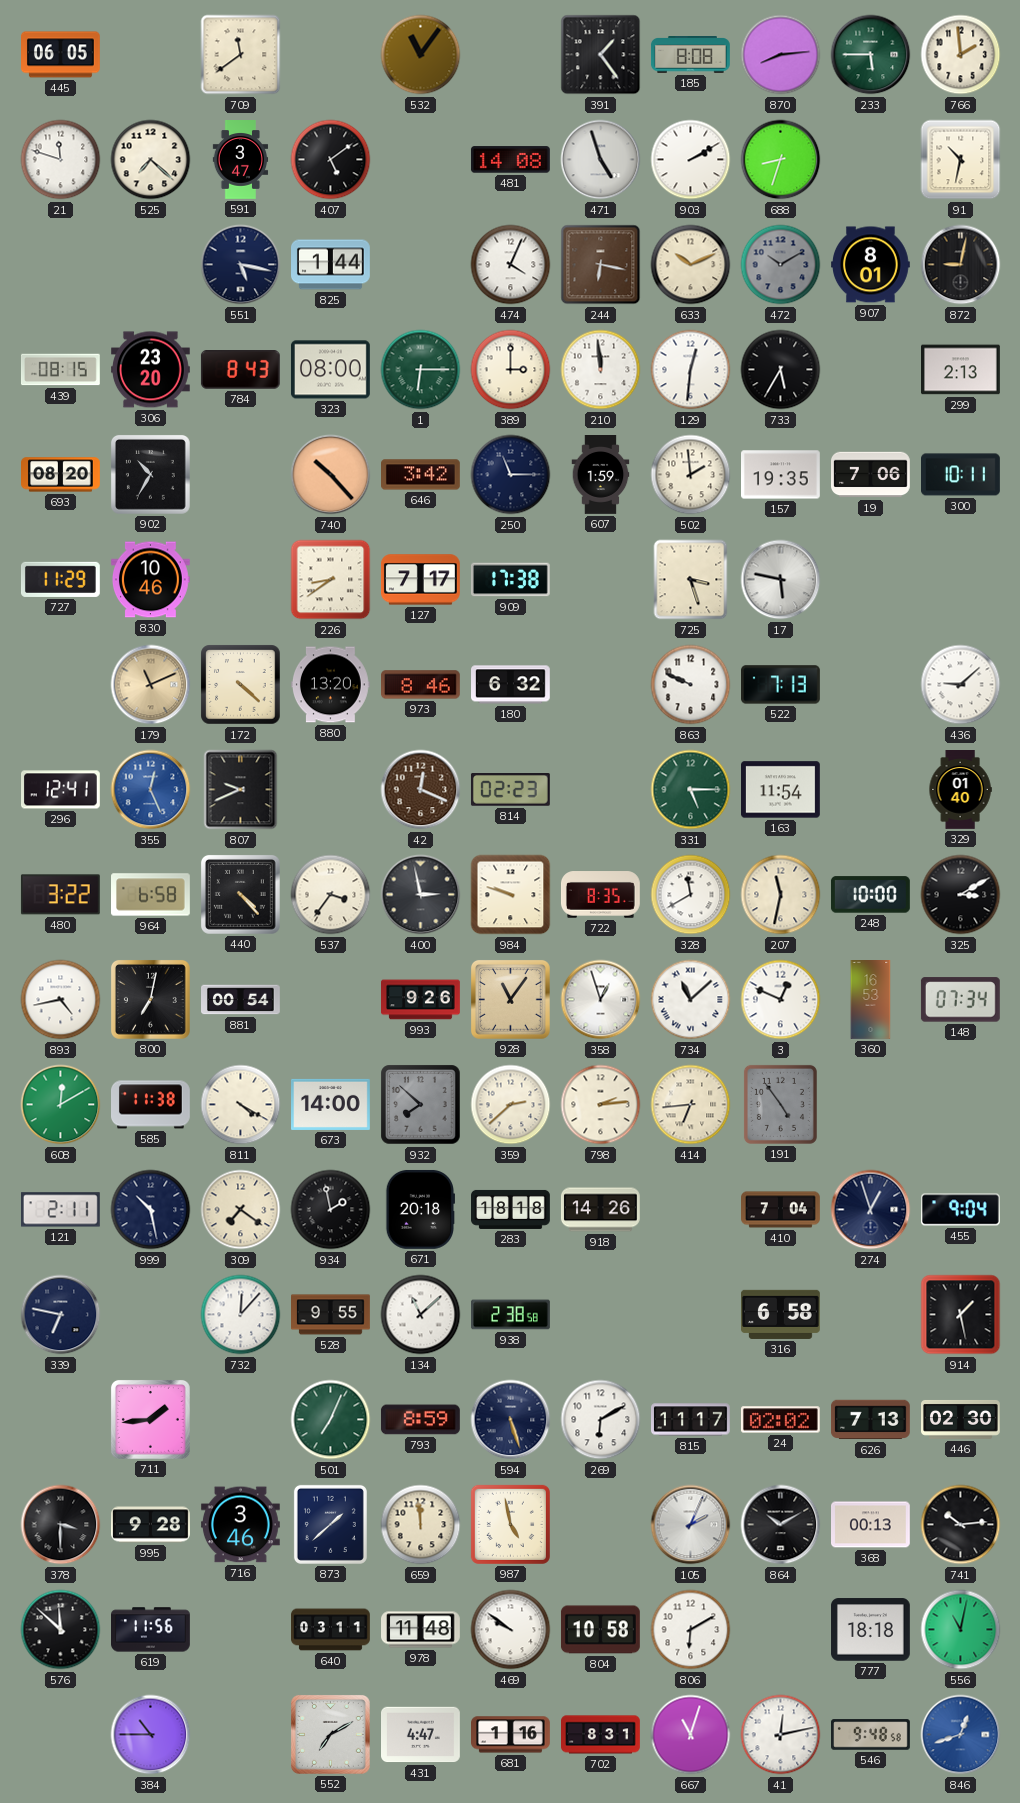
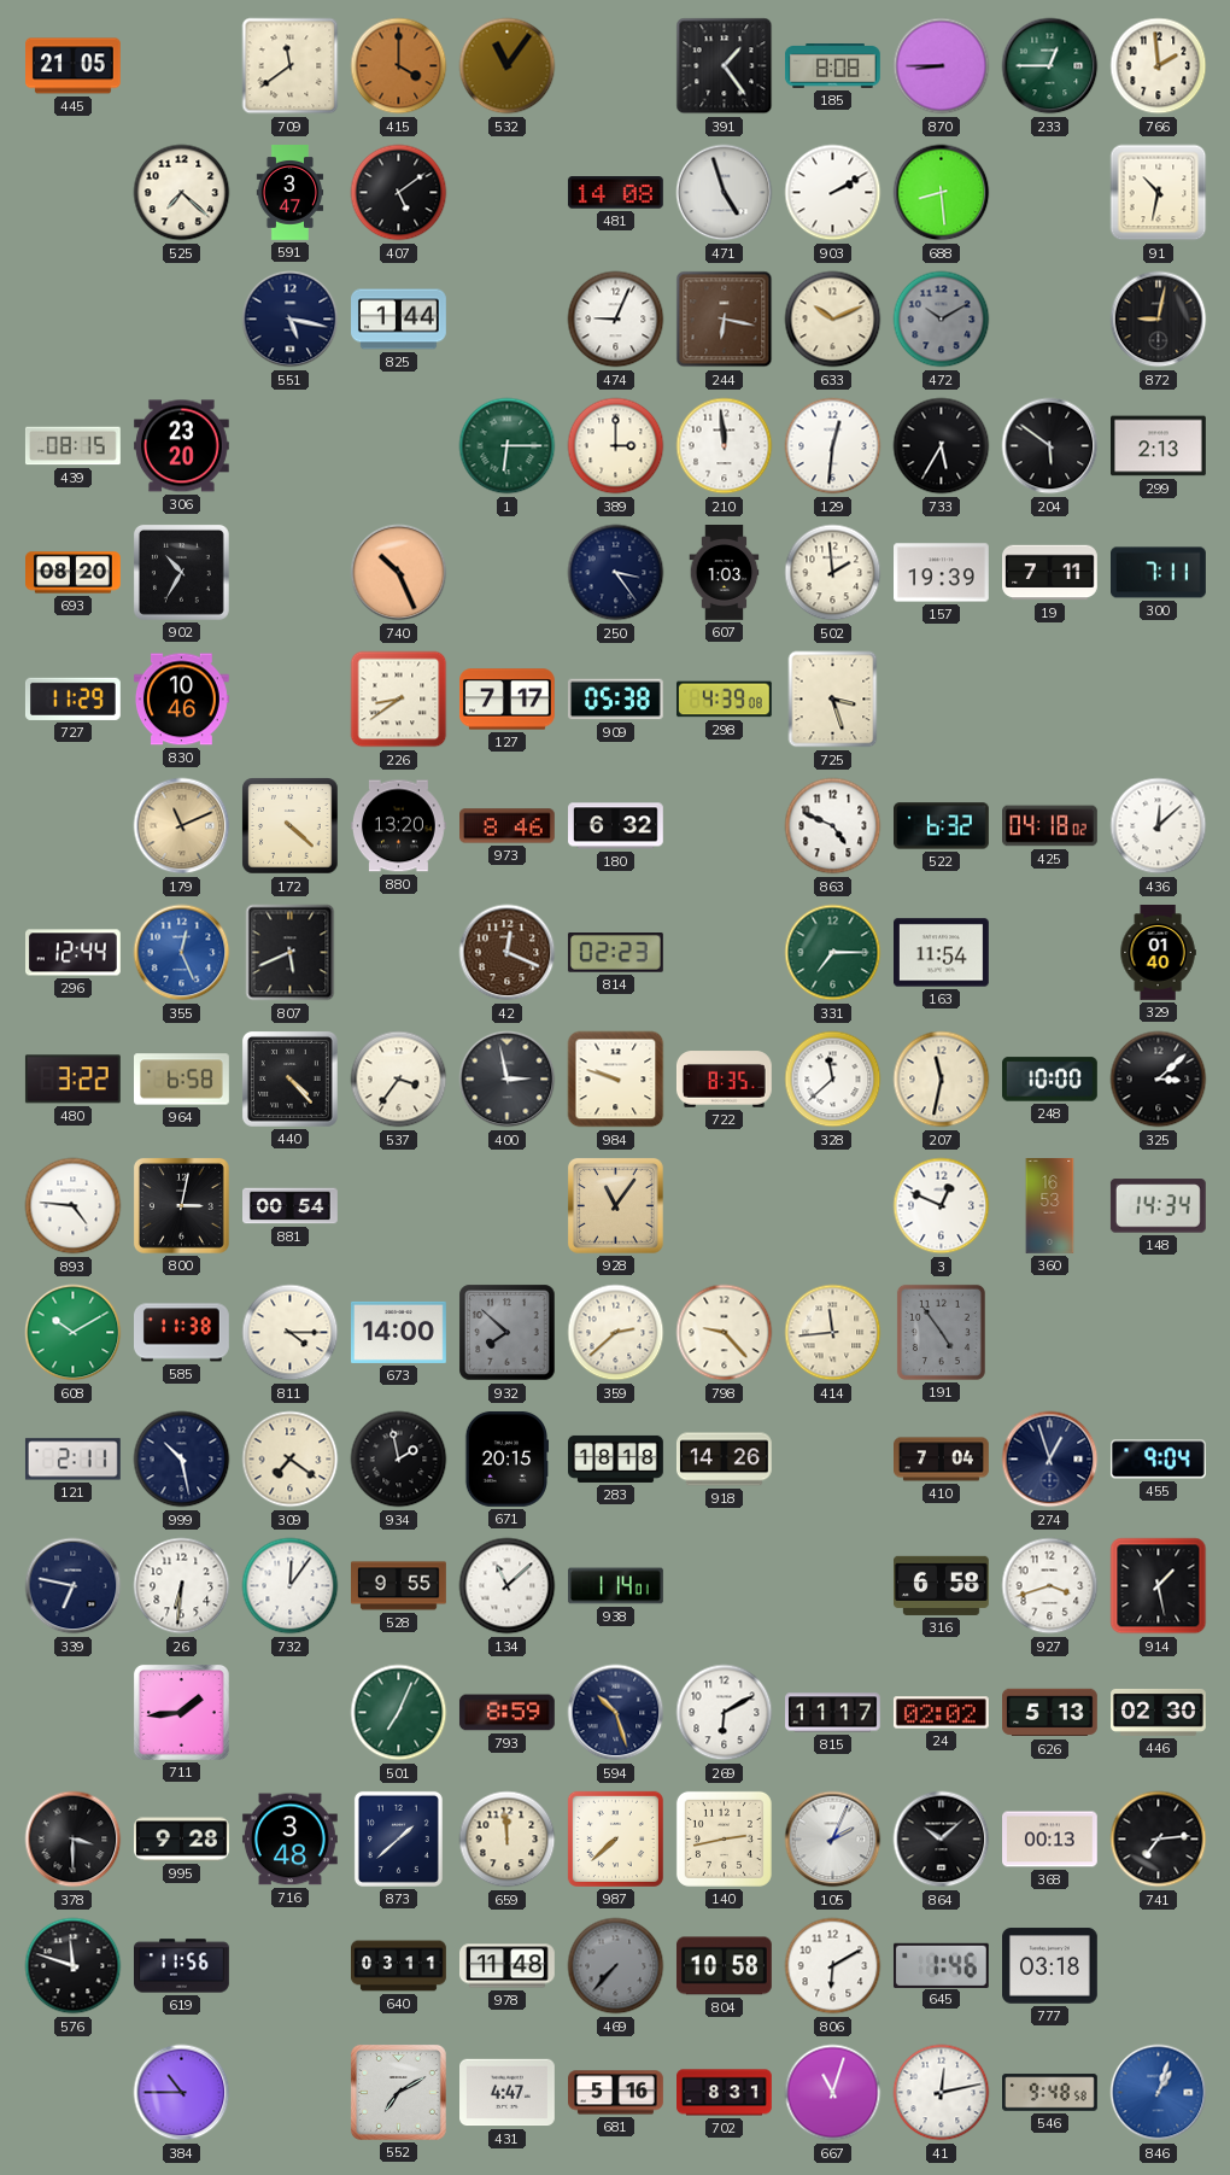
445: 06:05 -> 21:05
415: none -> 4:00
870: 8:14 -> 8:45
233: 5:45 -> 12:45
21: 11:48 -> none
688: 8:33 -> 8:29
474: 4:04 -> 9:04
907: 8:01 -> none
784: 8:43 -> none
323: 08:00 -> none
204: none -> 5:51
740: 10:23 -> 10:26
646: 3:42 -> none
250: 11:15 -> 3:24
607: 1:59 -> 1:03
157: 19:35 -> 19:39
19: 7:06 -> 7:11
300: 10:11 -> 7:11
909: 17:38 -> 05:38
298: none -> 4:39
17: 5:47 -> none
863: 9:49 -> 4:49
522: 7:13 -> 6:32
425: none -> 04:18
436: 9:08 -> 12:08
296: 12:41 -> 12:44
807: 9:41 -> 5:41
331: 5:15 -> 7:15
328: 11:40 -> 11:38
325: 3:10 -> 3:08
893: 4:43 -> 4:46
800: 7:02 -> 3:02
993: 9:26 -> none
358: 12:57 -> none
734: 11:08 -> none
148: 07:34 -> 14:34
608: 12:10 -> 10:10
811: 4:20 -> 4:15
798: 2:14 -> 9:23
414: 6:44 -> 11:44
671: 20:18 -> 20:15
26: none -> 6:31
732: 12:07 -> 12:06
938: 2:38 -> 1:14
927: none -> 3:42
594: 5:27 -> 10:27
626: 7:13 -> 5:13
716: 3:46 -> 3:48
987: 4:58 -> 7:38
140: none -> 2:43
864: 10:10 -> 10:08
741: 10:14 -> 7:14
576: 11:52 -> 11:48
469: 9:51 -> 7:37
469 dial: white -> grey
645: none -> 1:46
777: 18:18 -> 03:18
556: 11:02 -> none
681: 1:16 -> 5:16
846: 12:42 -> 1:03
